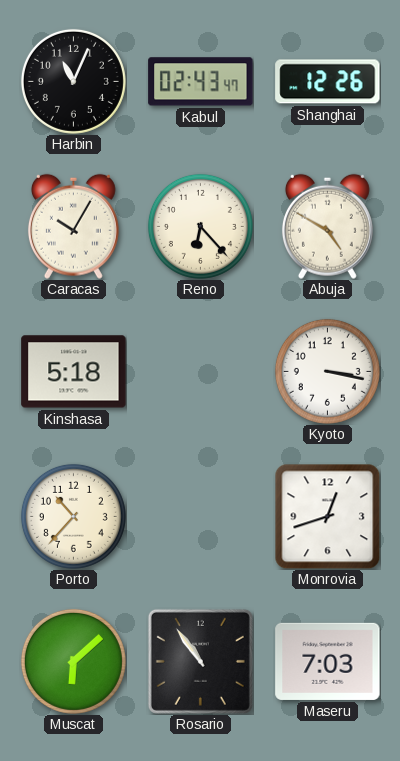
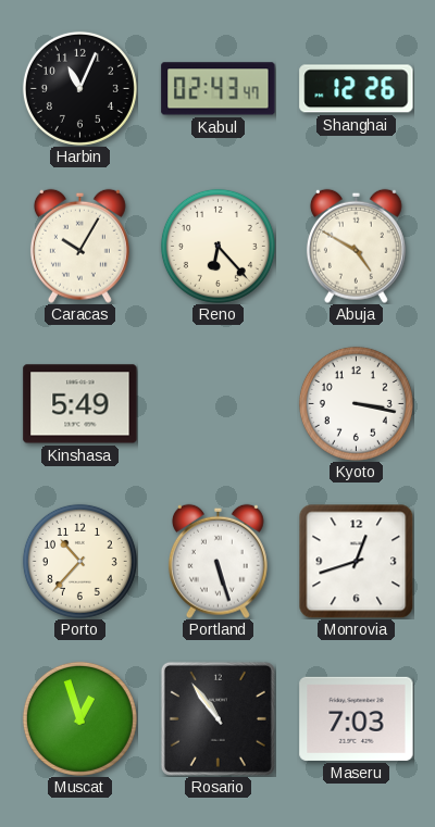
Kinshasa: 5:18 -> 5:49
Portland: none -> 5:27
Muscat: 6:08 -> 12:57
